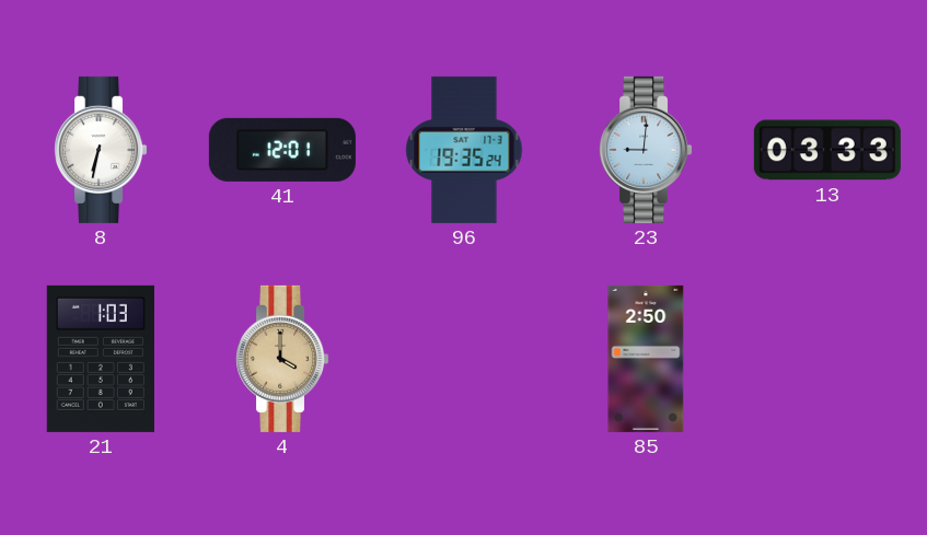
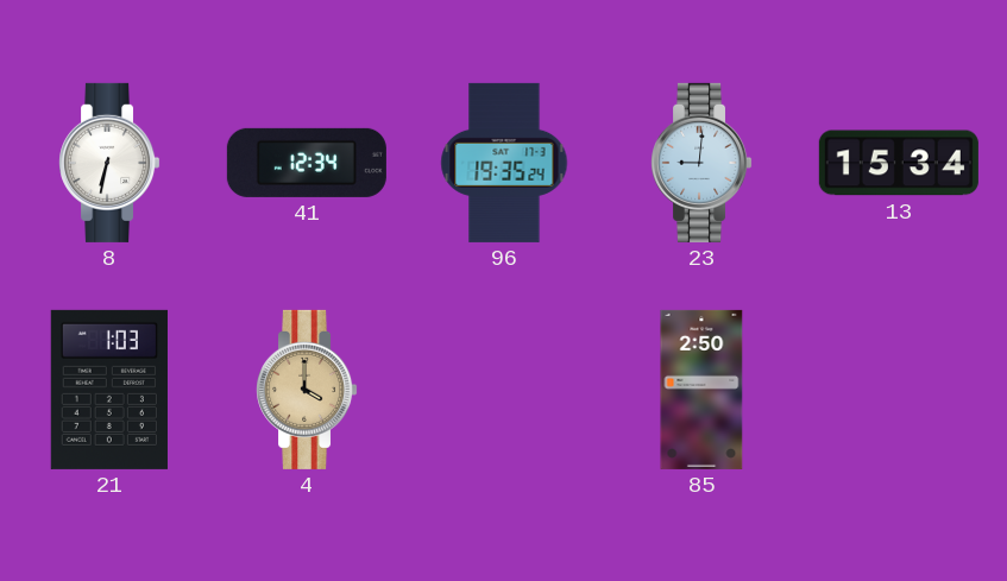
41: 12:01 -> 12:34
13: 03:33 -> 15:34
